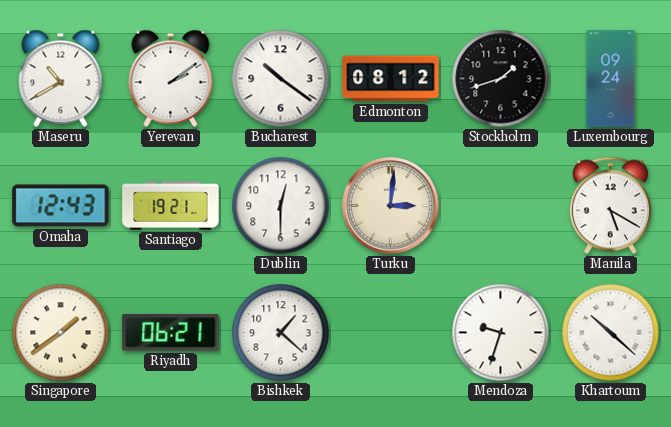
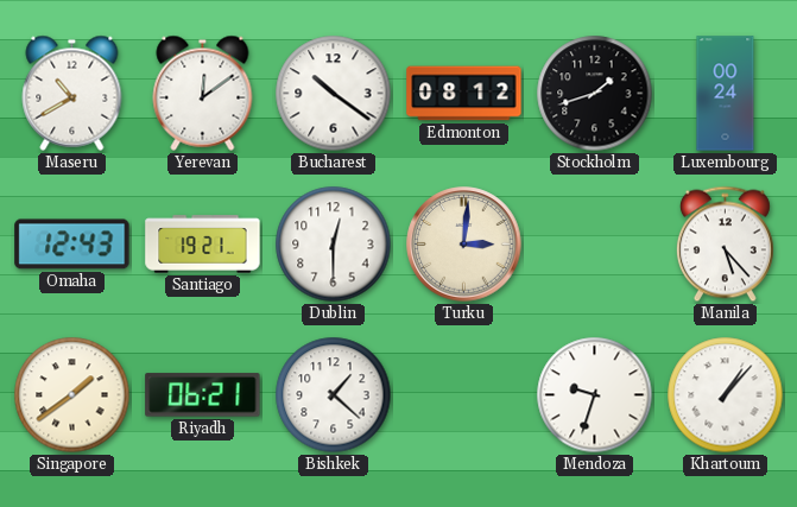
Yerevan: 2:09 -> 12:09
Luxembourg: 09:24 -> 00:24
Manila: 5:20 -> 5:23
Khartoum: 10:22 -> 1:07
